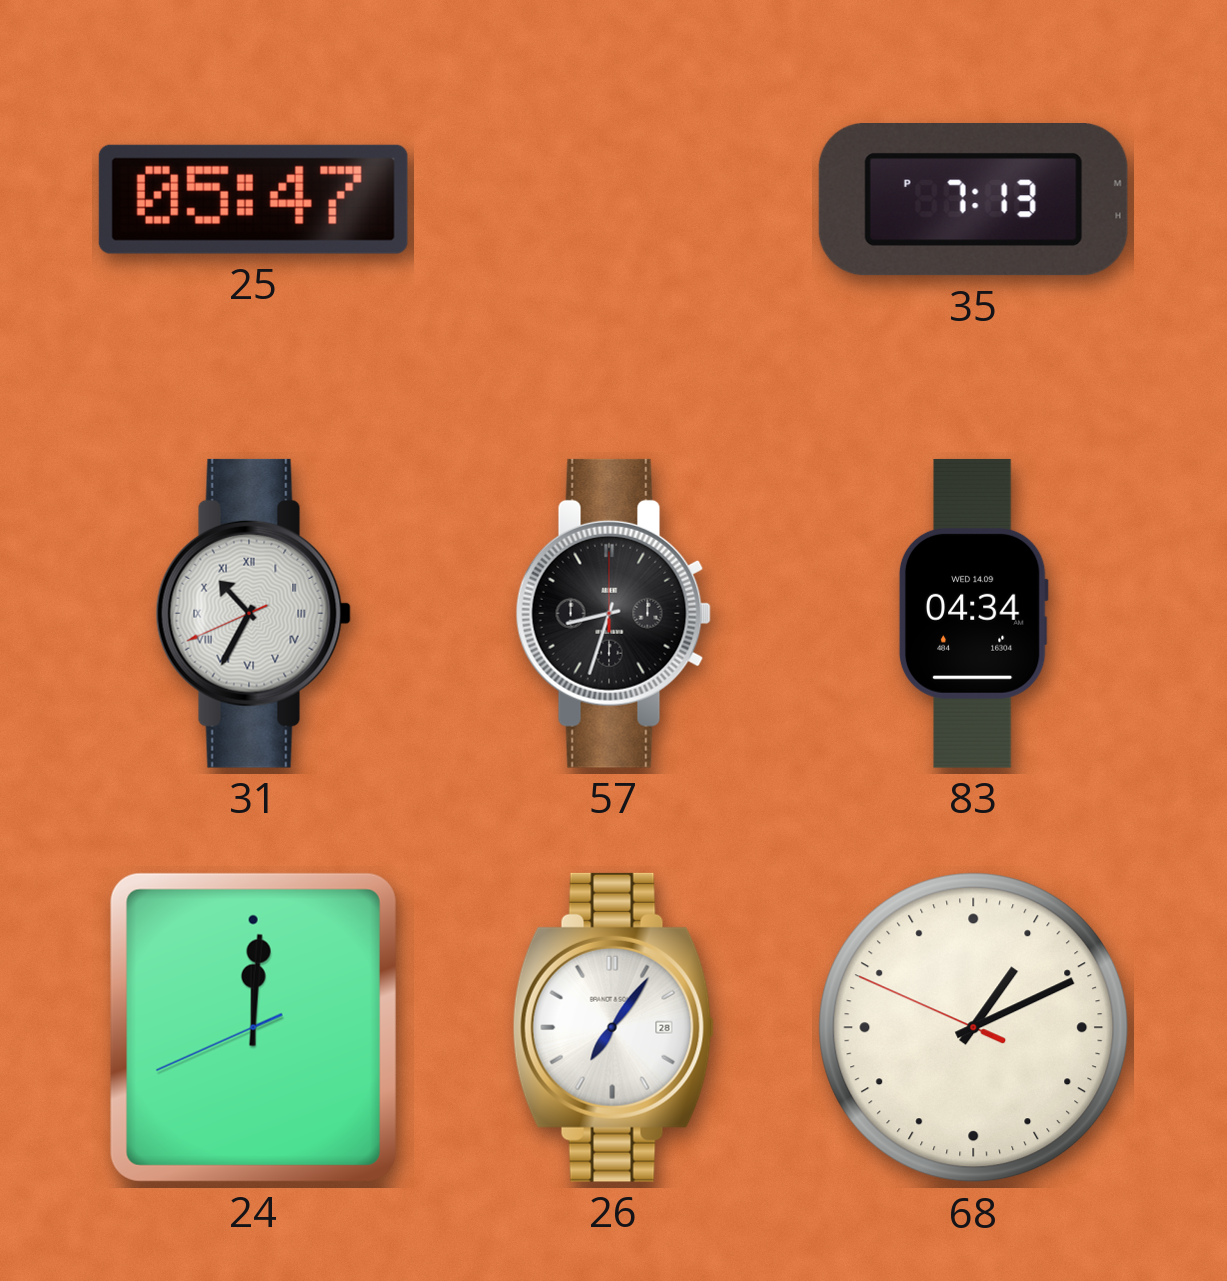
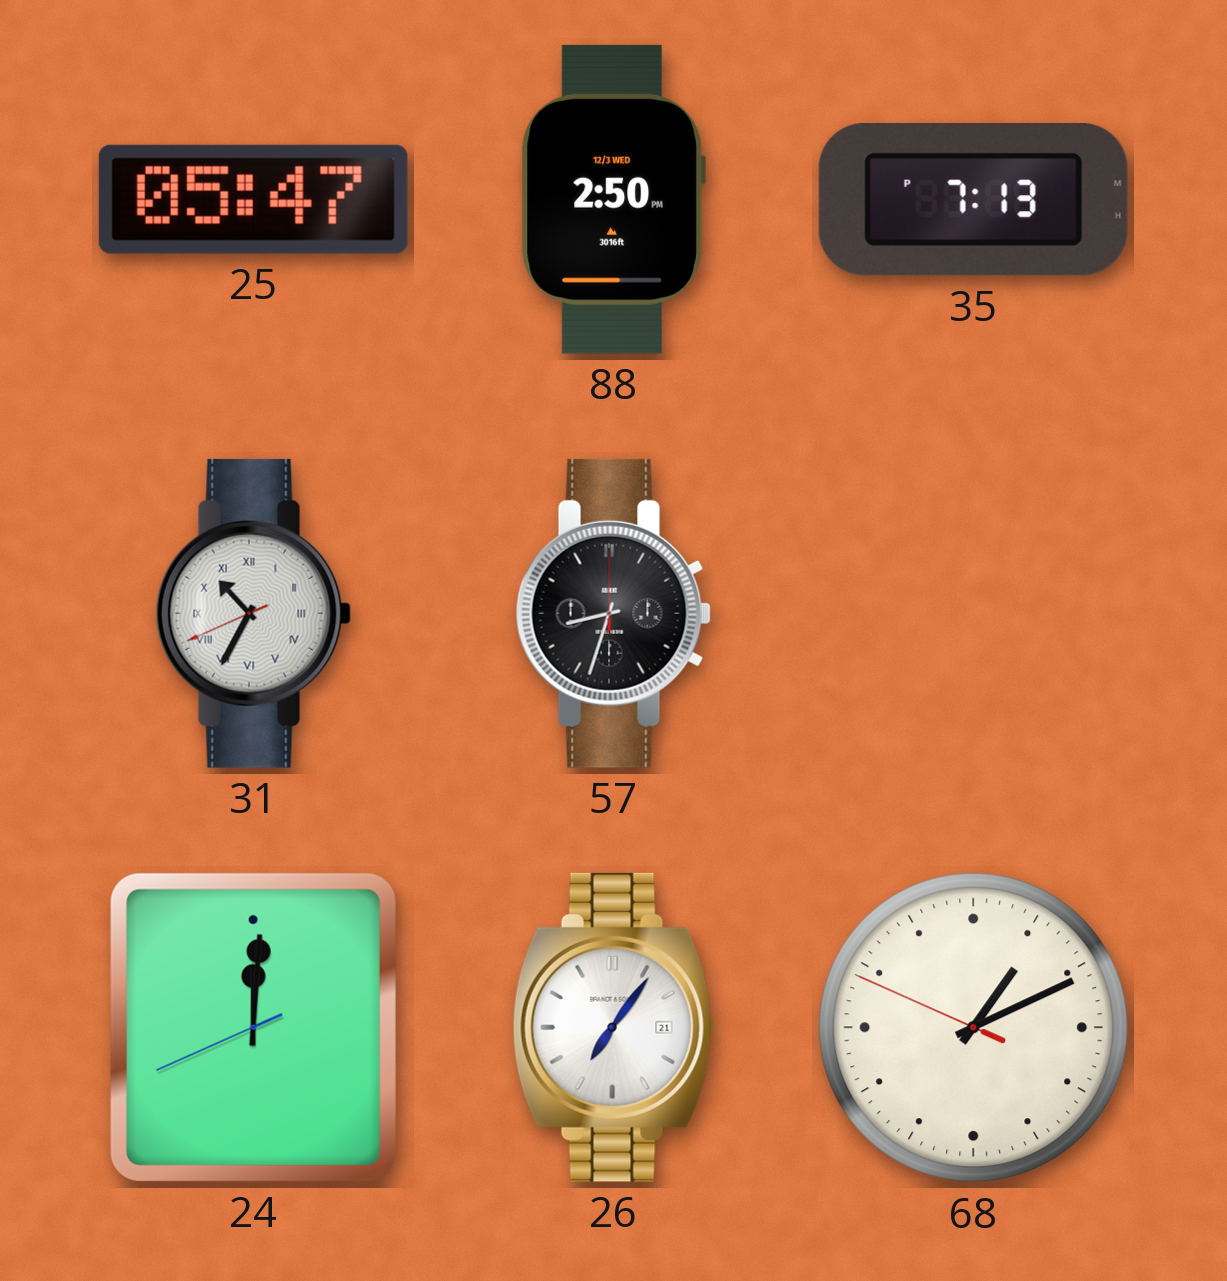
88: none -> 2:50
83: 04:34 -> none
26 date: 28 -> 21
